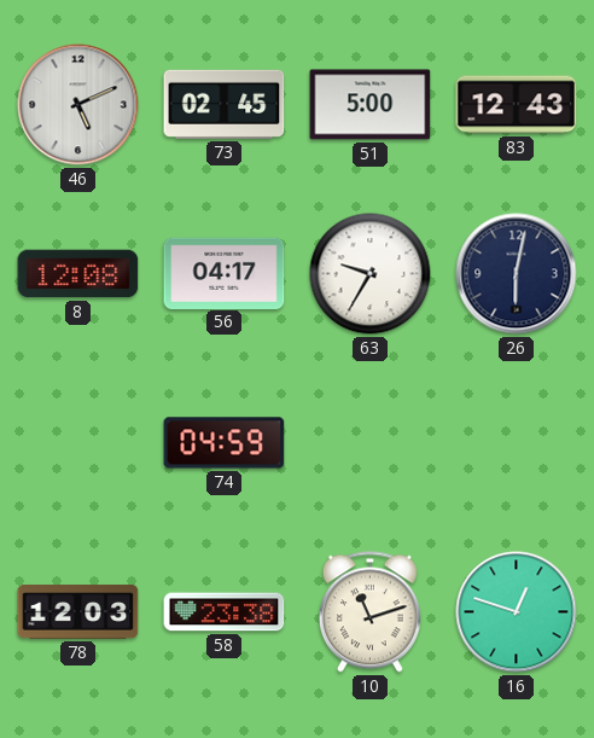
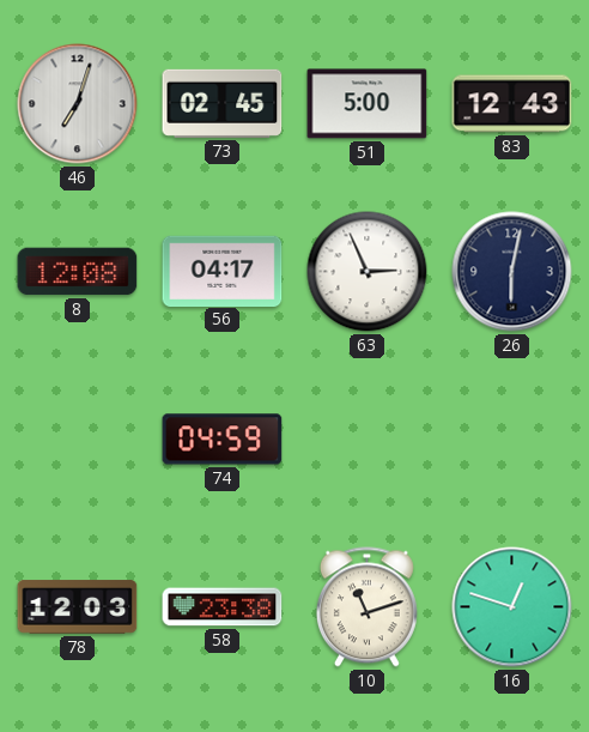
46: 5:11 -> 7:03
63: 9:35 -> 2:56
